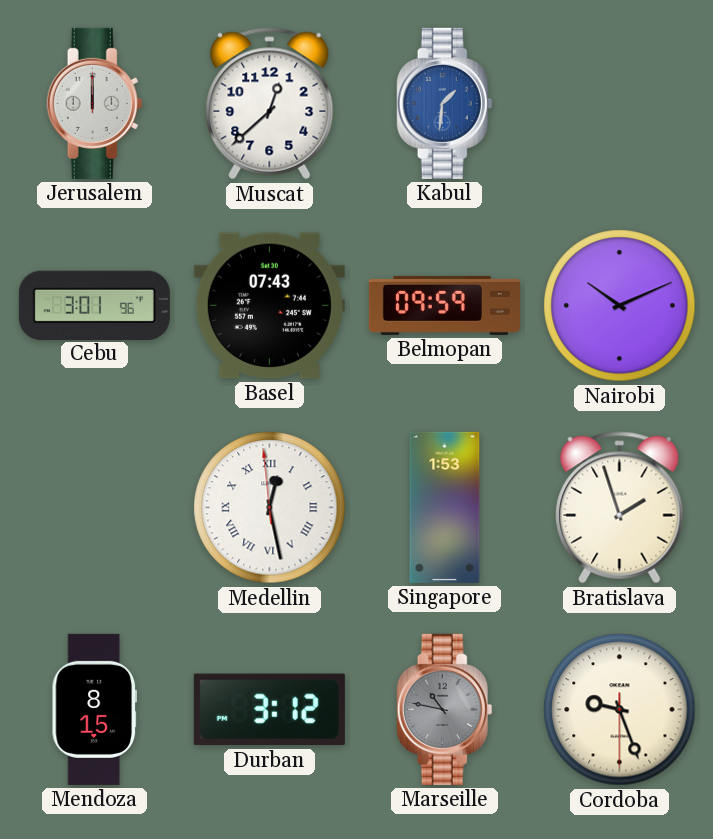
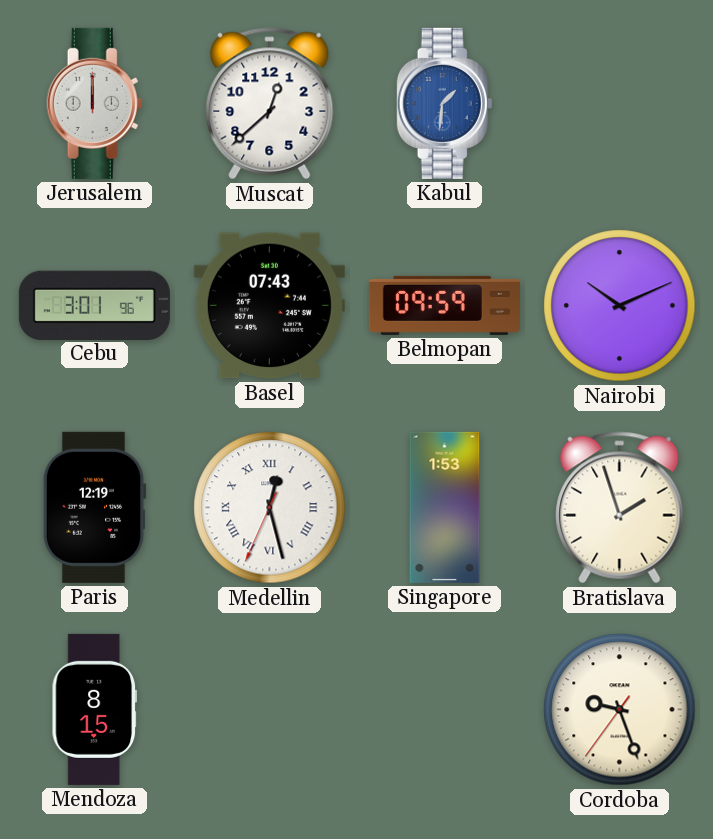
Paris: none -> 12:19
Medellin: 12:27:59 -> 12:27:34
Durban: 3:12 -> none
Marseille: 10:47 -> none
Cordoba: 9:26:30 -> 9:26:36
